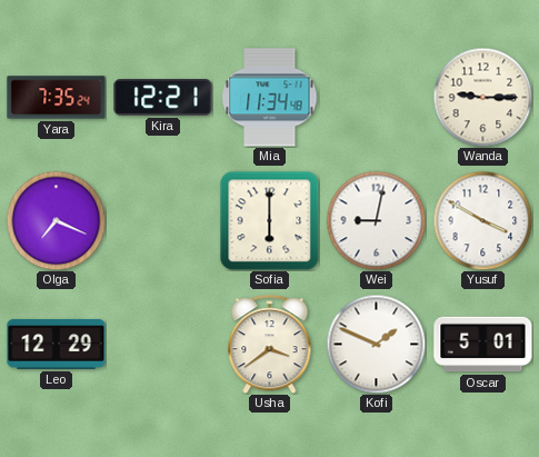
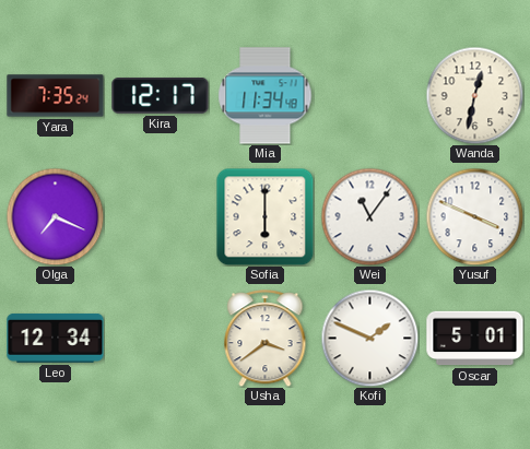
Kira: 12:21 -> 12:17
Wanda: 9:15 -> 12:32
Wei: 9:02 -> 11:06
Yusuf: 3:50 -> 3:49
Leo: 12:29 -> 12:34
